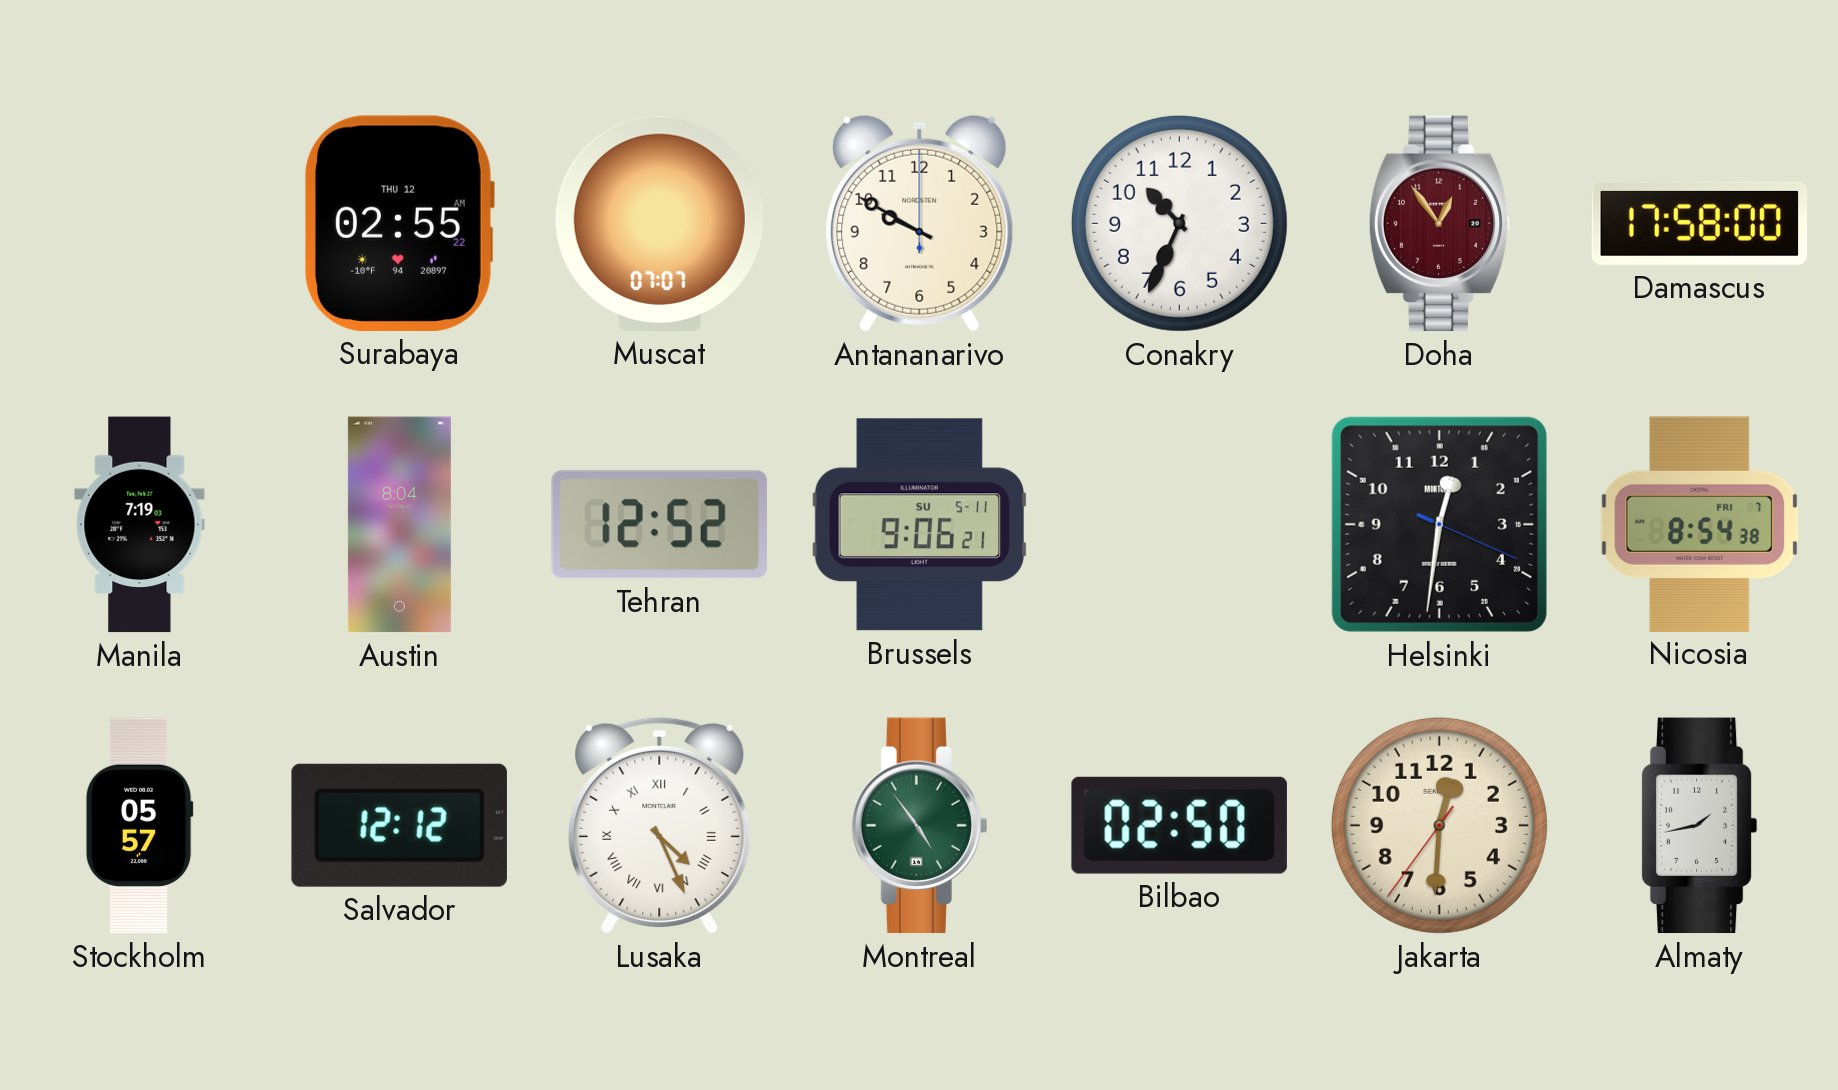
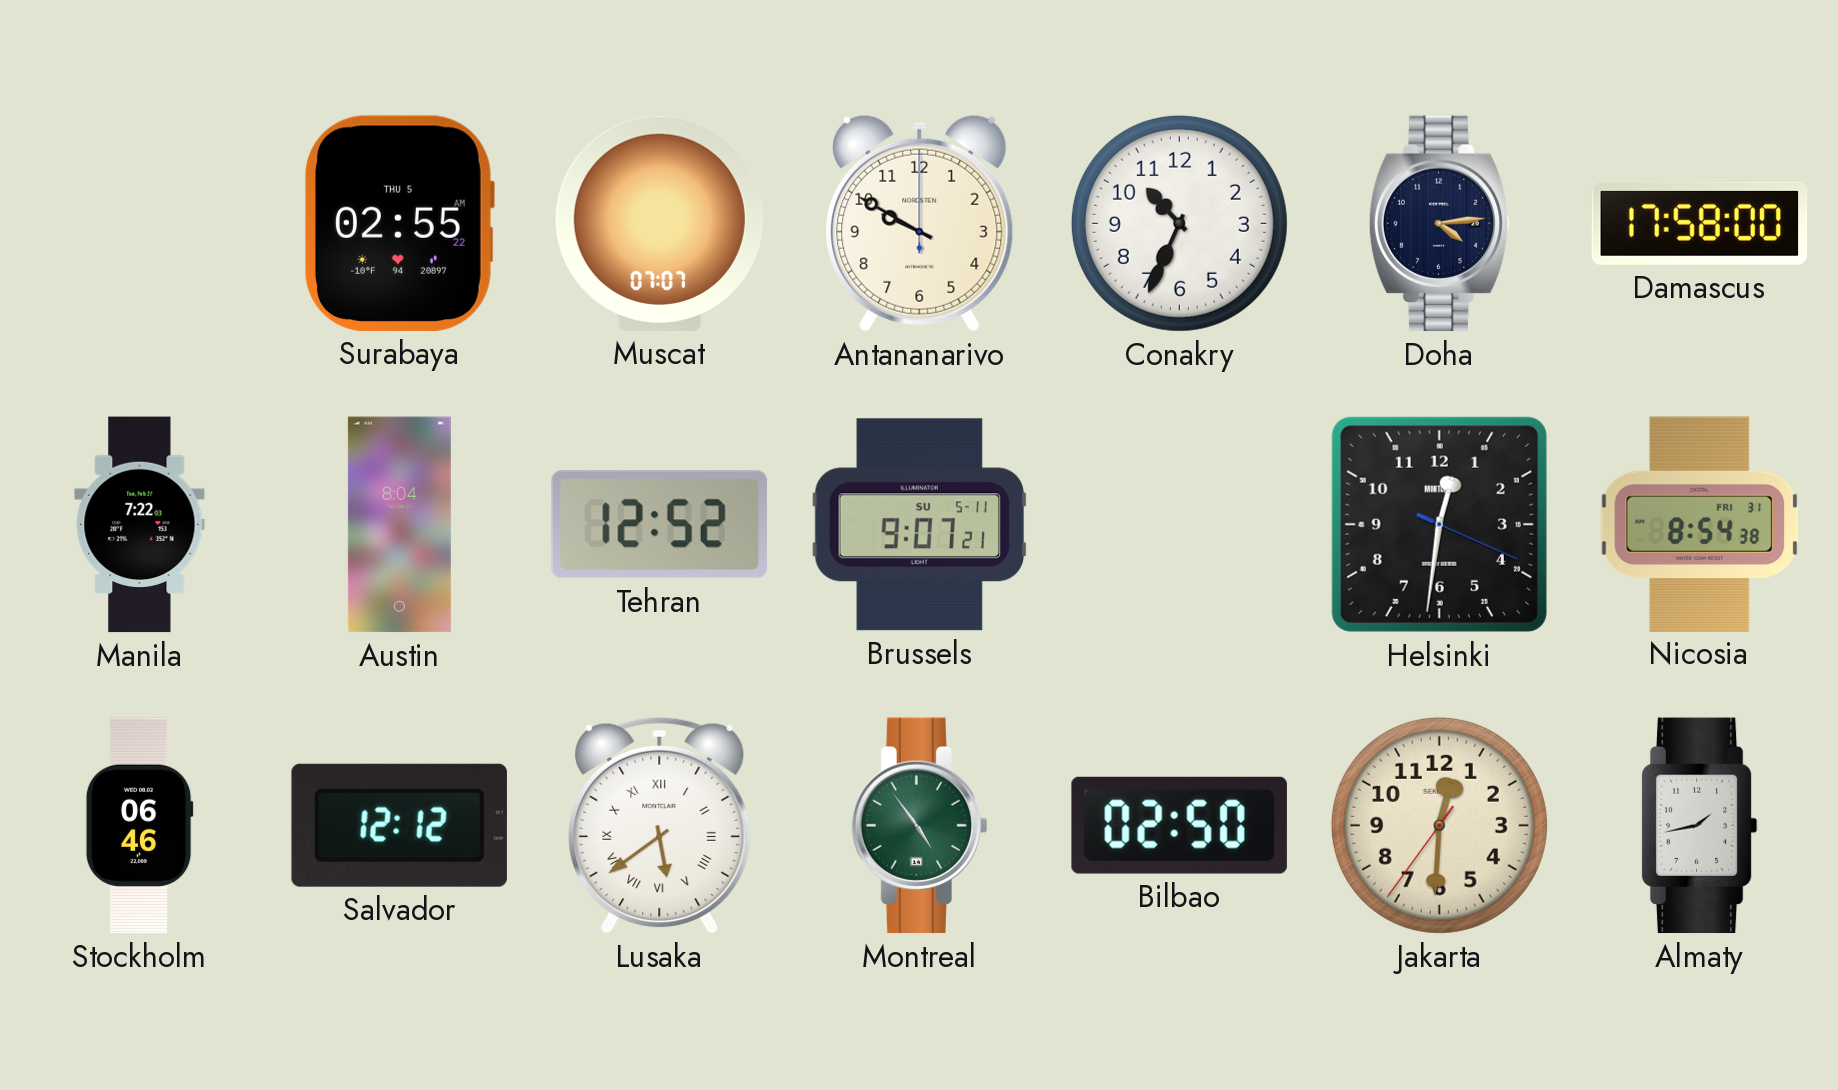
Surabaya date: THU 12 -> THU 5
Doha: 12:54 -> 4:14
Doha dial: burgundy -> navy
Manila: 7:19 -> 7:22
Brussels: 9:06 -> 9:07
Nicosia date: FRI 7 -> FRI 31
Stockholm: 05:57 -> 06:46
Lusaka: 4:26 -> 5:39
